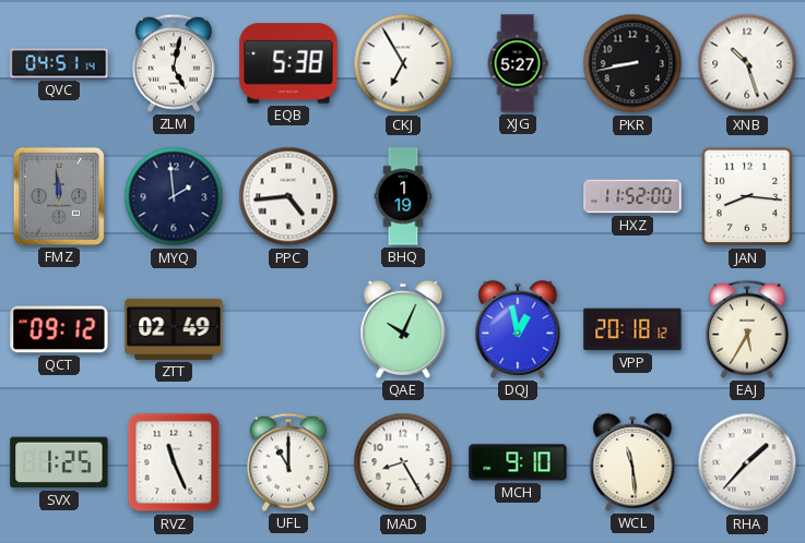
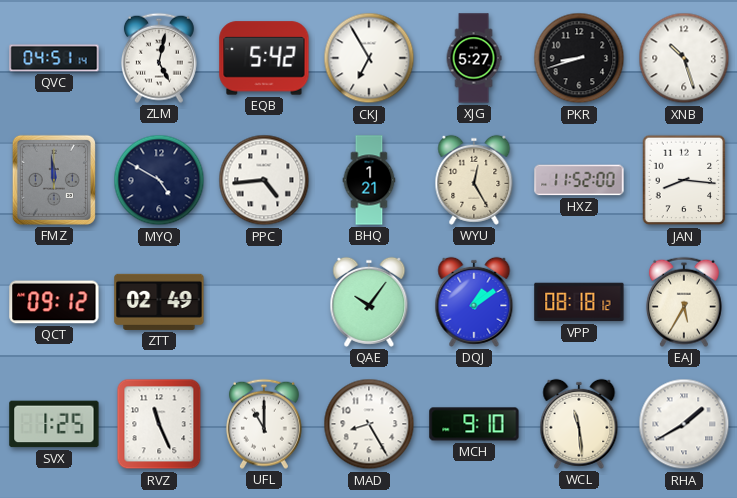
EQB: 5:38 -> 5:42
PKR: 8:43 -> 8:42
MYQ: 1:59 -> 4:50
BHQ: 1:19 -> 1:21
WYU: none -> 12:25
QAE: 10:04 -> 10:06
DQJ: 12:58 -> 1:09
VPP: 20:18 -> 08:18
RHA: 1:37 -> 1:40
